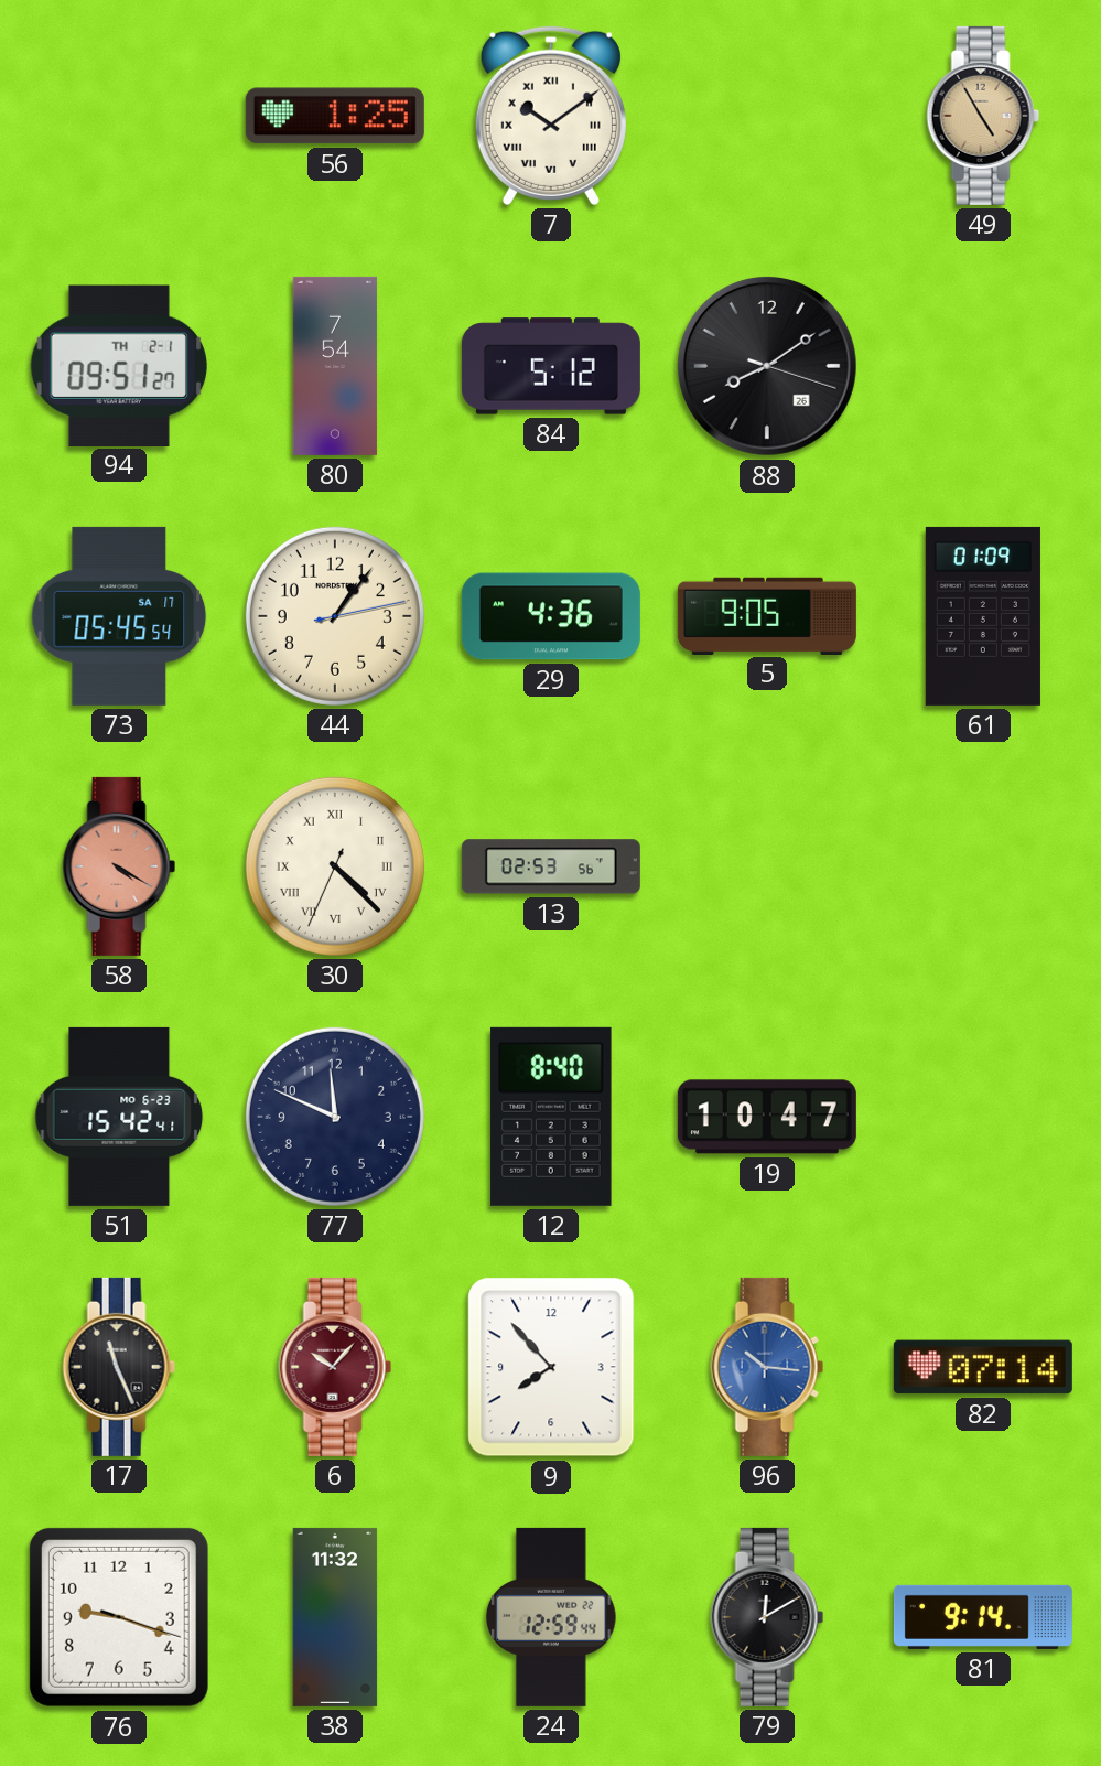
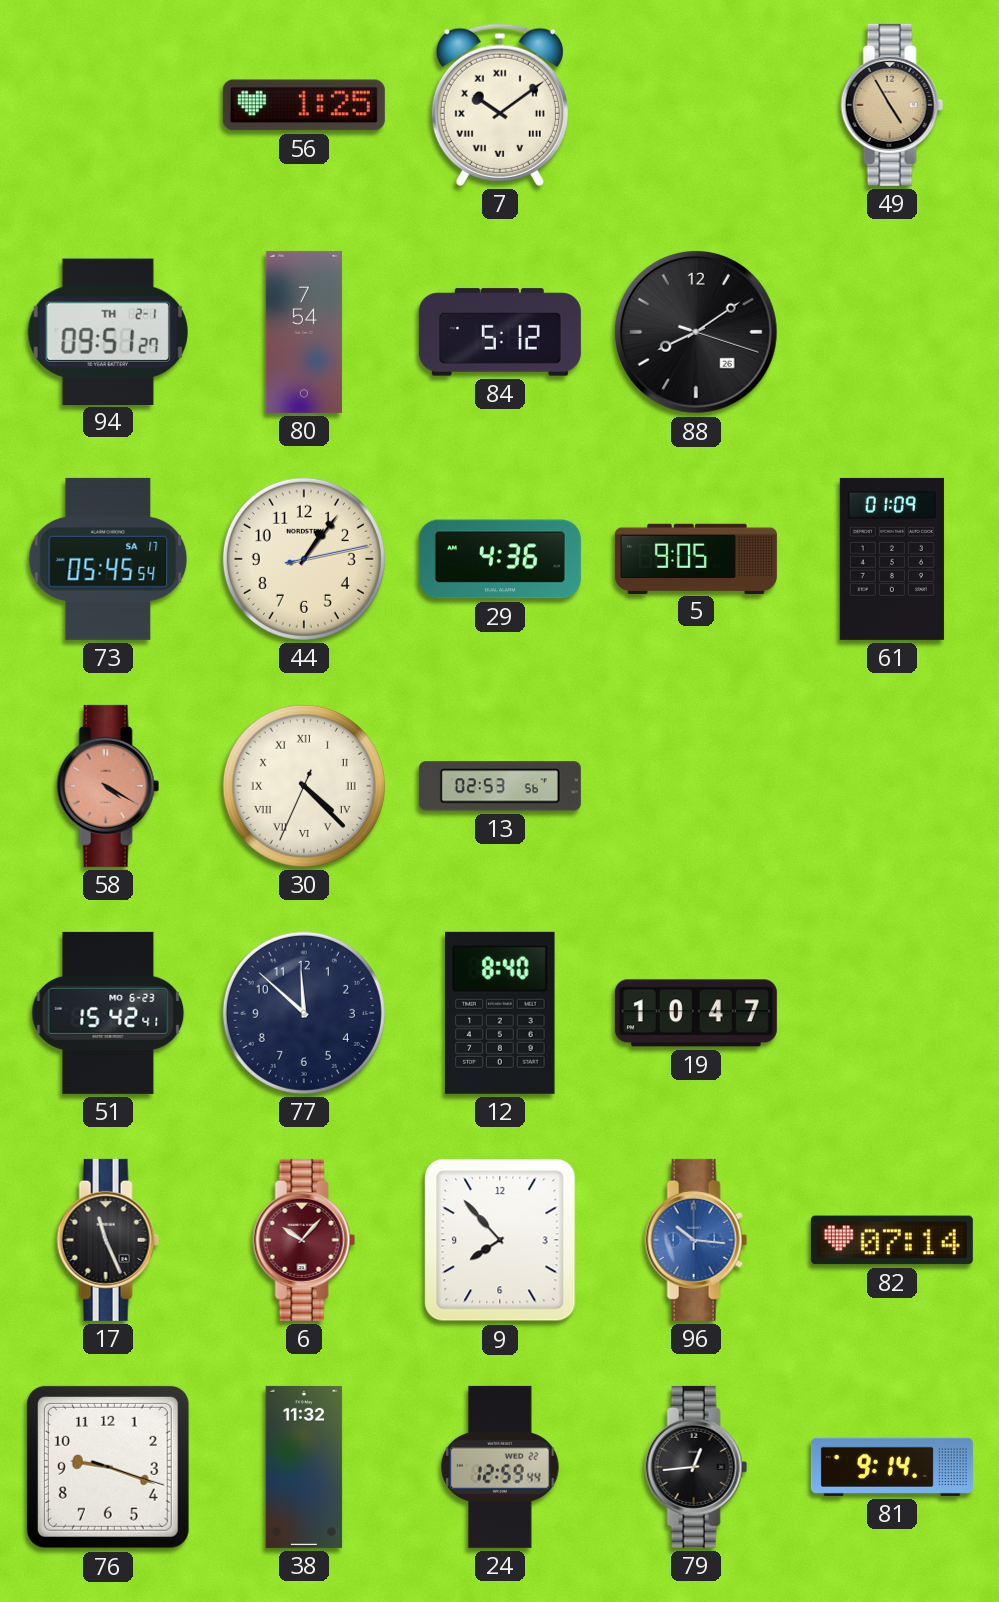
77: 11:49 -> 11:52
79: 12:10 -> 12:44
